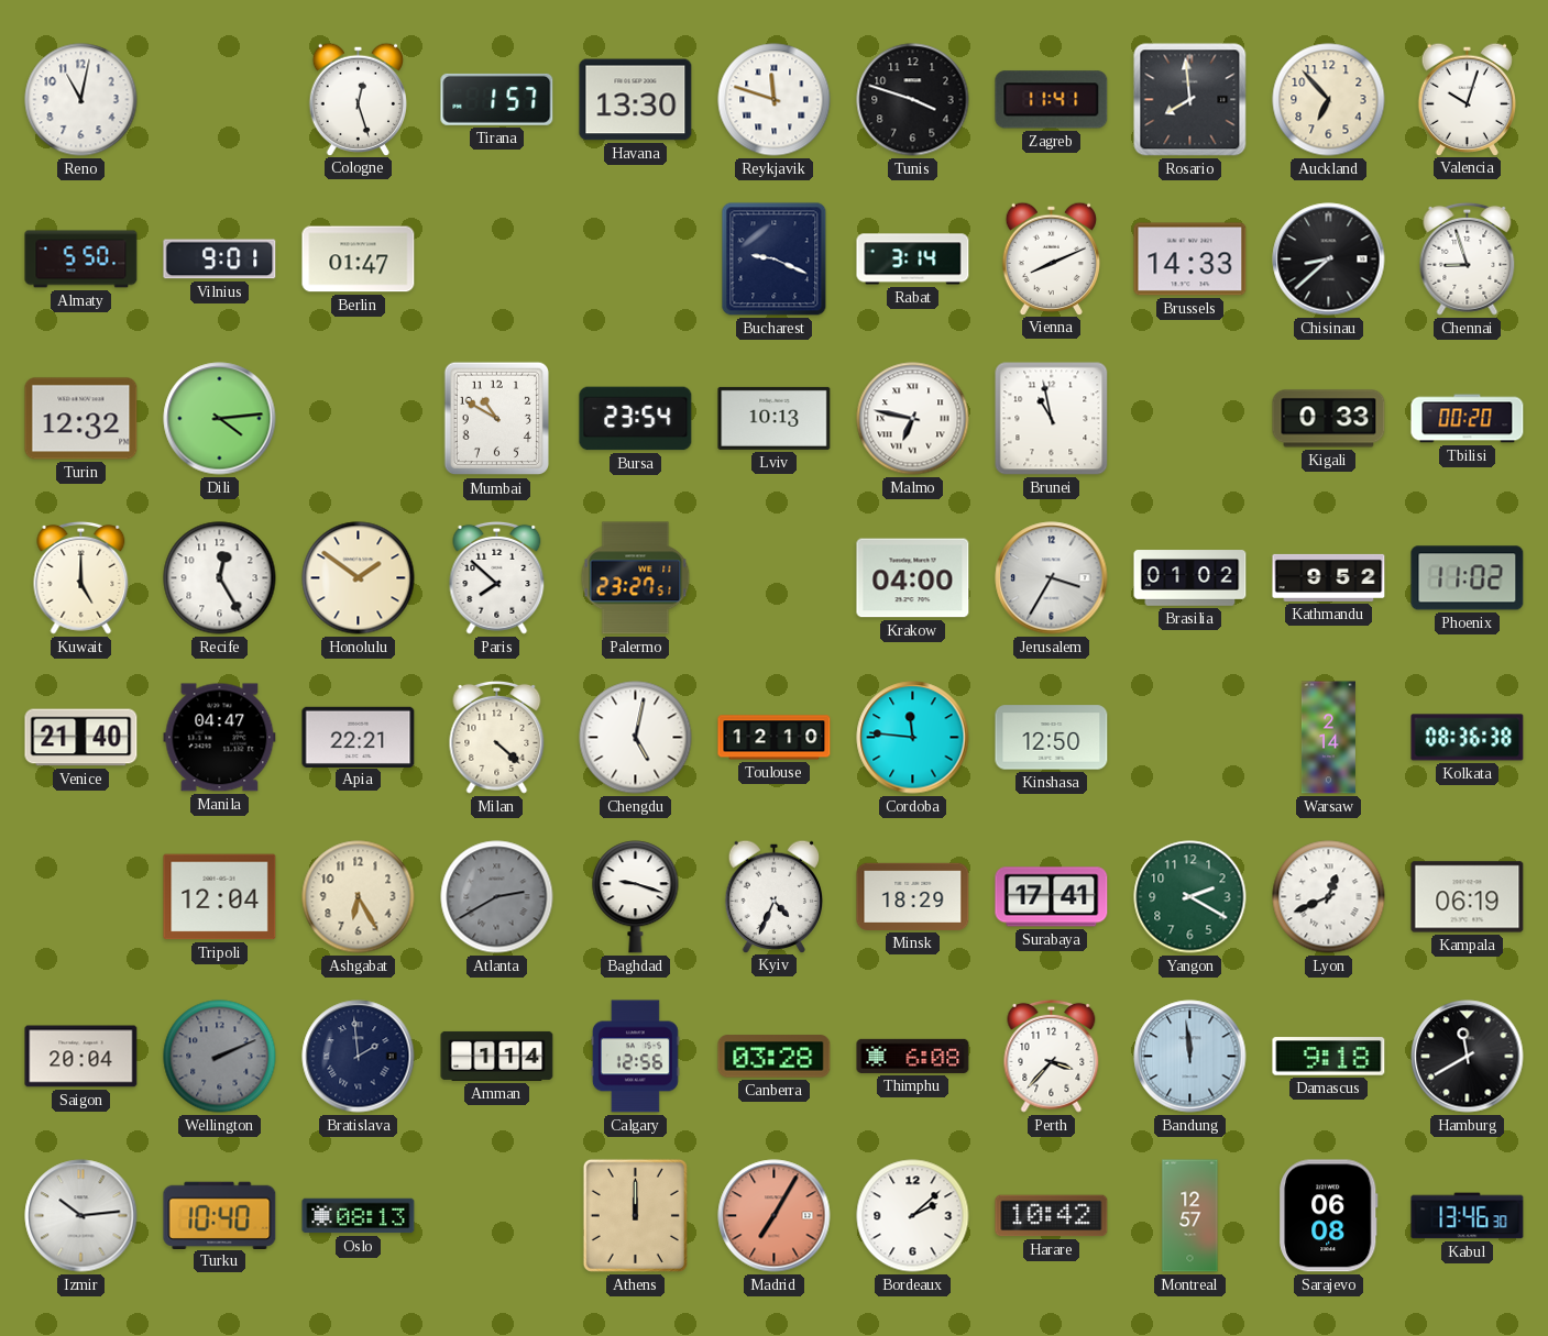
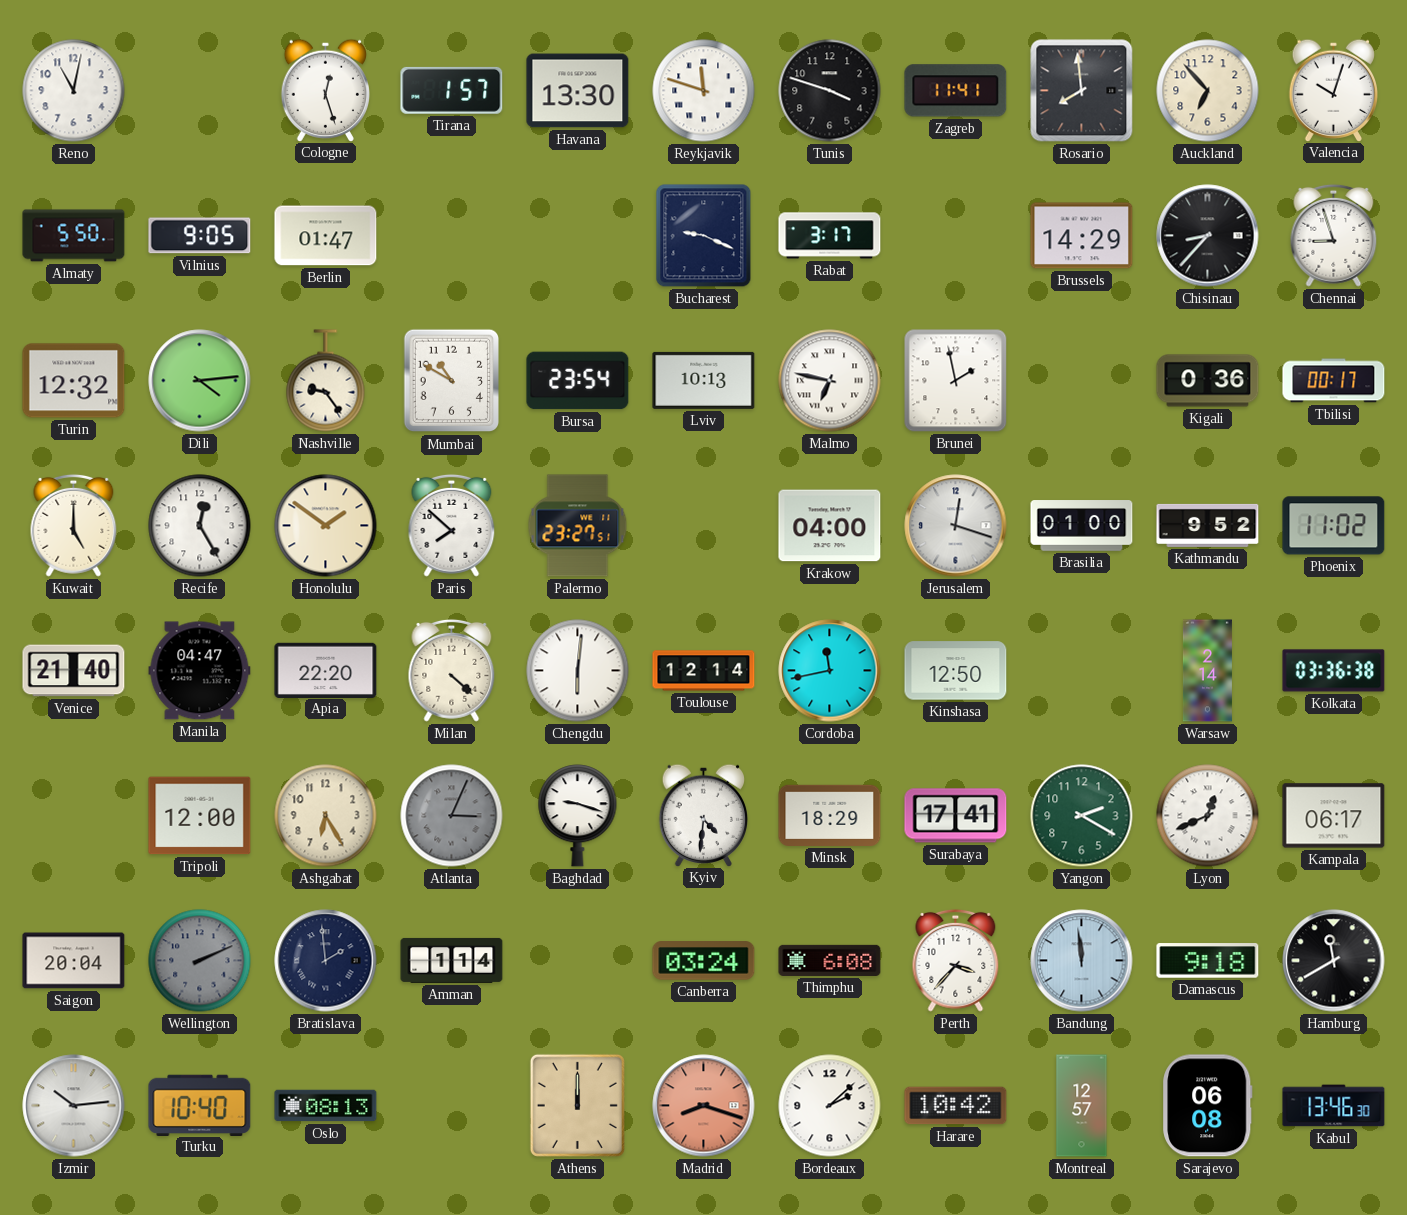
Vilnius: 9:01 -> 9:05
Rabat: 3:14 -> 3:17
Vienna: 8:11 -> none
Brussels: 14:33 -> 14:29
Chisinau: 8:38 -> 8:37
Nashville: none -> 9:24
Brunei: 10:58 -> 1:58
Kigali: 0:33 -> 0:36
Tbilisi: 00:20 -> 00:17
Jerusalem: 3:35 -> 12:18
Brasilia: 01:02 -> 01:00
Apia: 22:21 -> 22:20
Chengdu: 5:02 -> 6:01
Toulouse: 12:10 -> 12:14
Cordoba: 11:46 -> 11:43
Kolkata: 08:36 -> 03:36
Tripoli: 12:04 -> 12:00
Atlanta: 2:40 -> 3:04
Kyiv: 4:34 -> 4:31
Kampala: 06:19 -> 06:17
Calgary: 12:56 -> none
Canberra: 03:28 -> 03:24
Madrid: 7:05 -> 8:18
